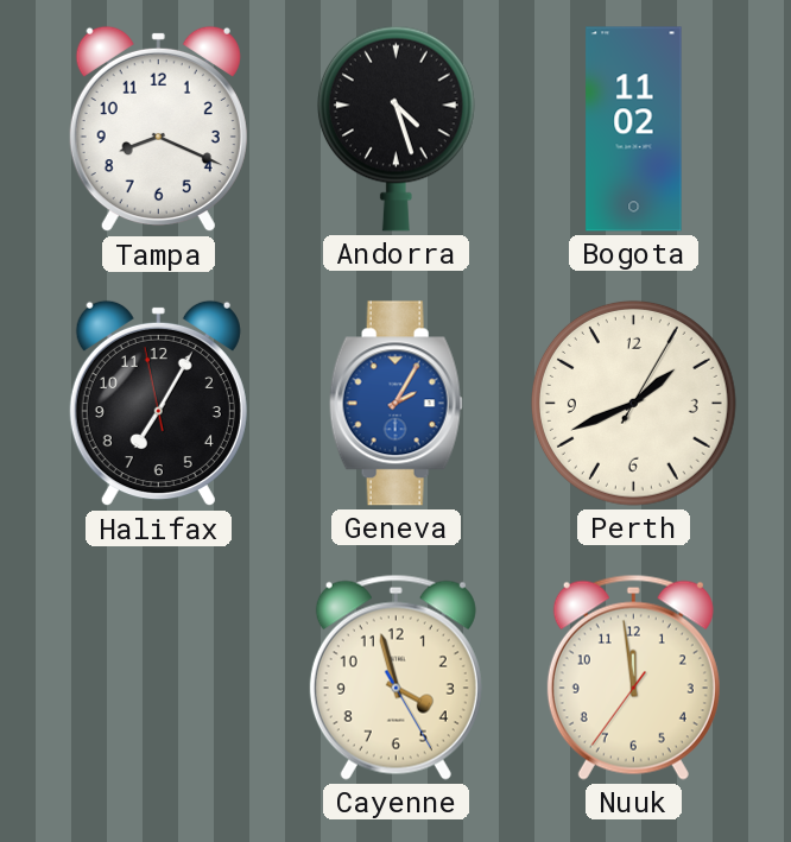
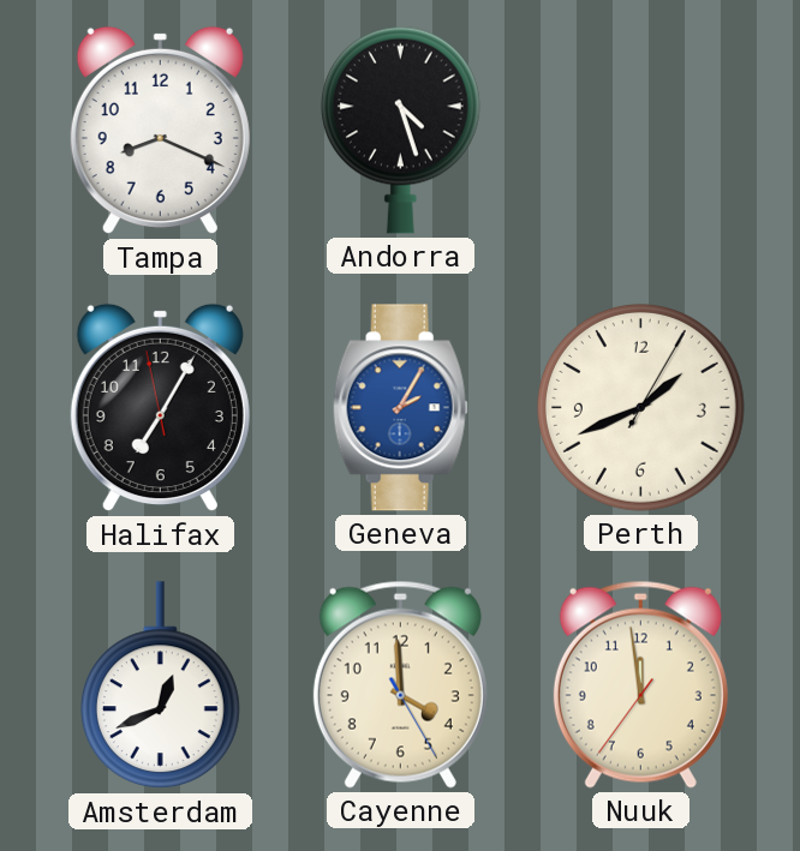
Bogota: 11:02 -> none
Amsterdam: none -> 12:41
Cayenne: 3:57 -> 3:59
